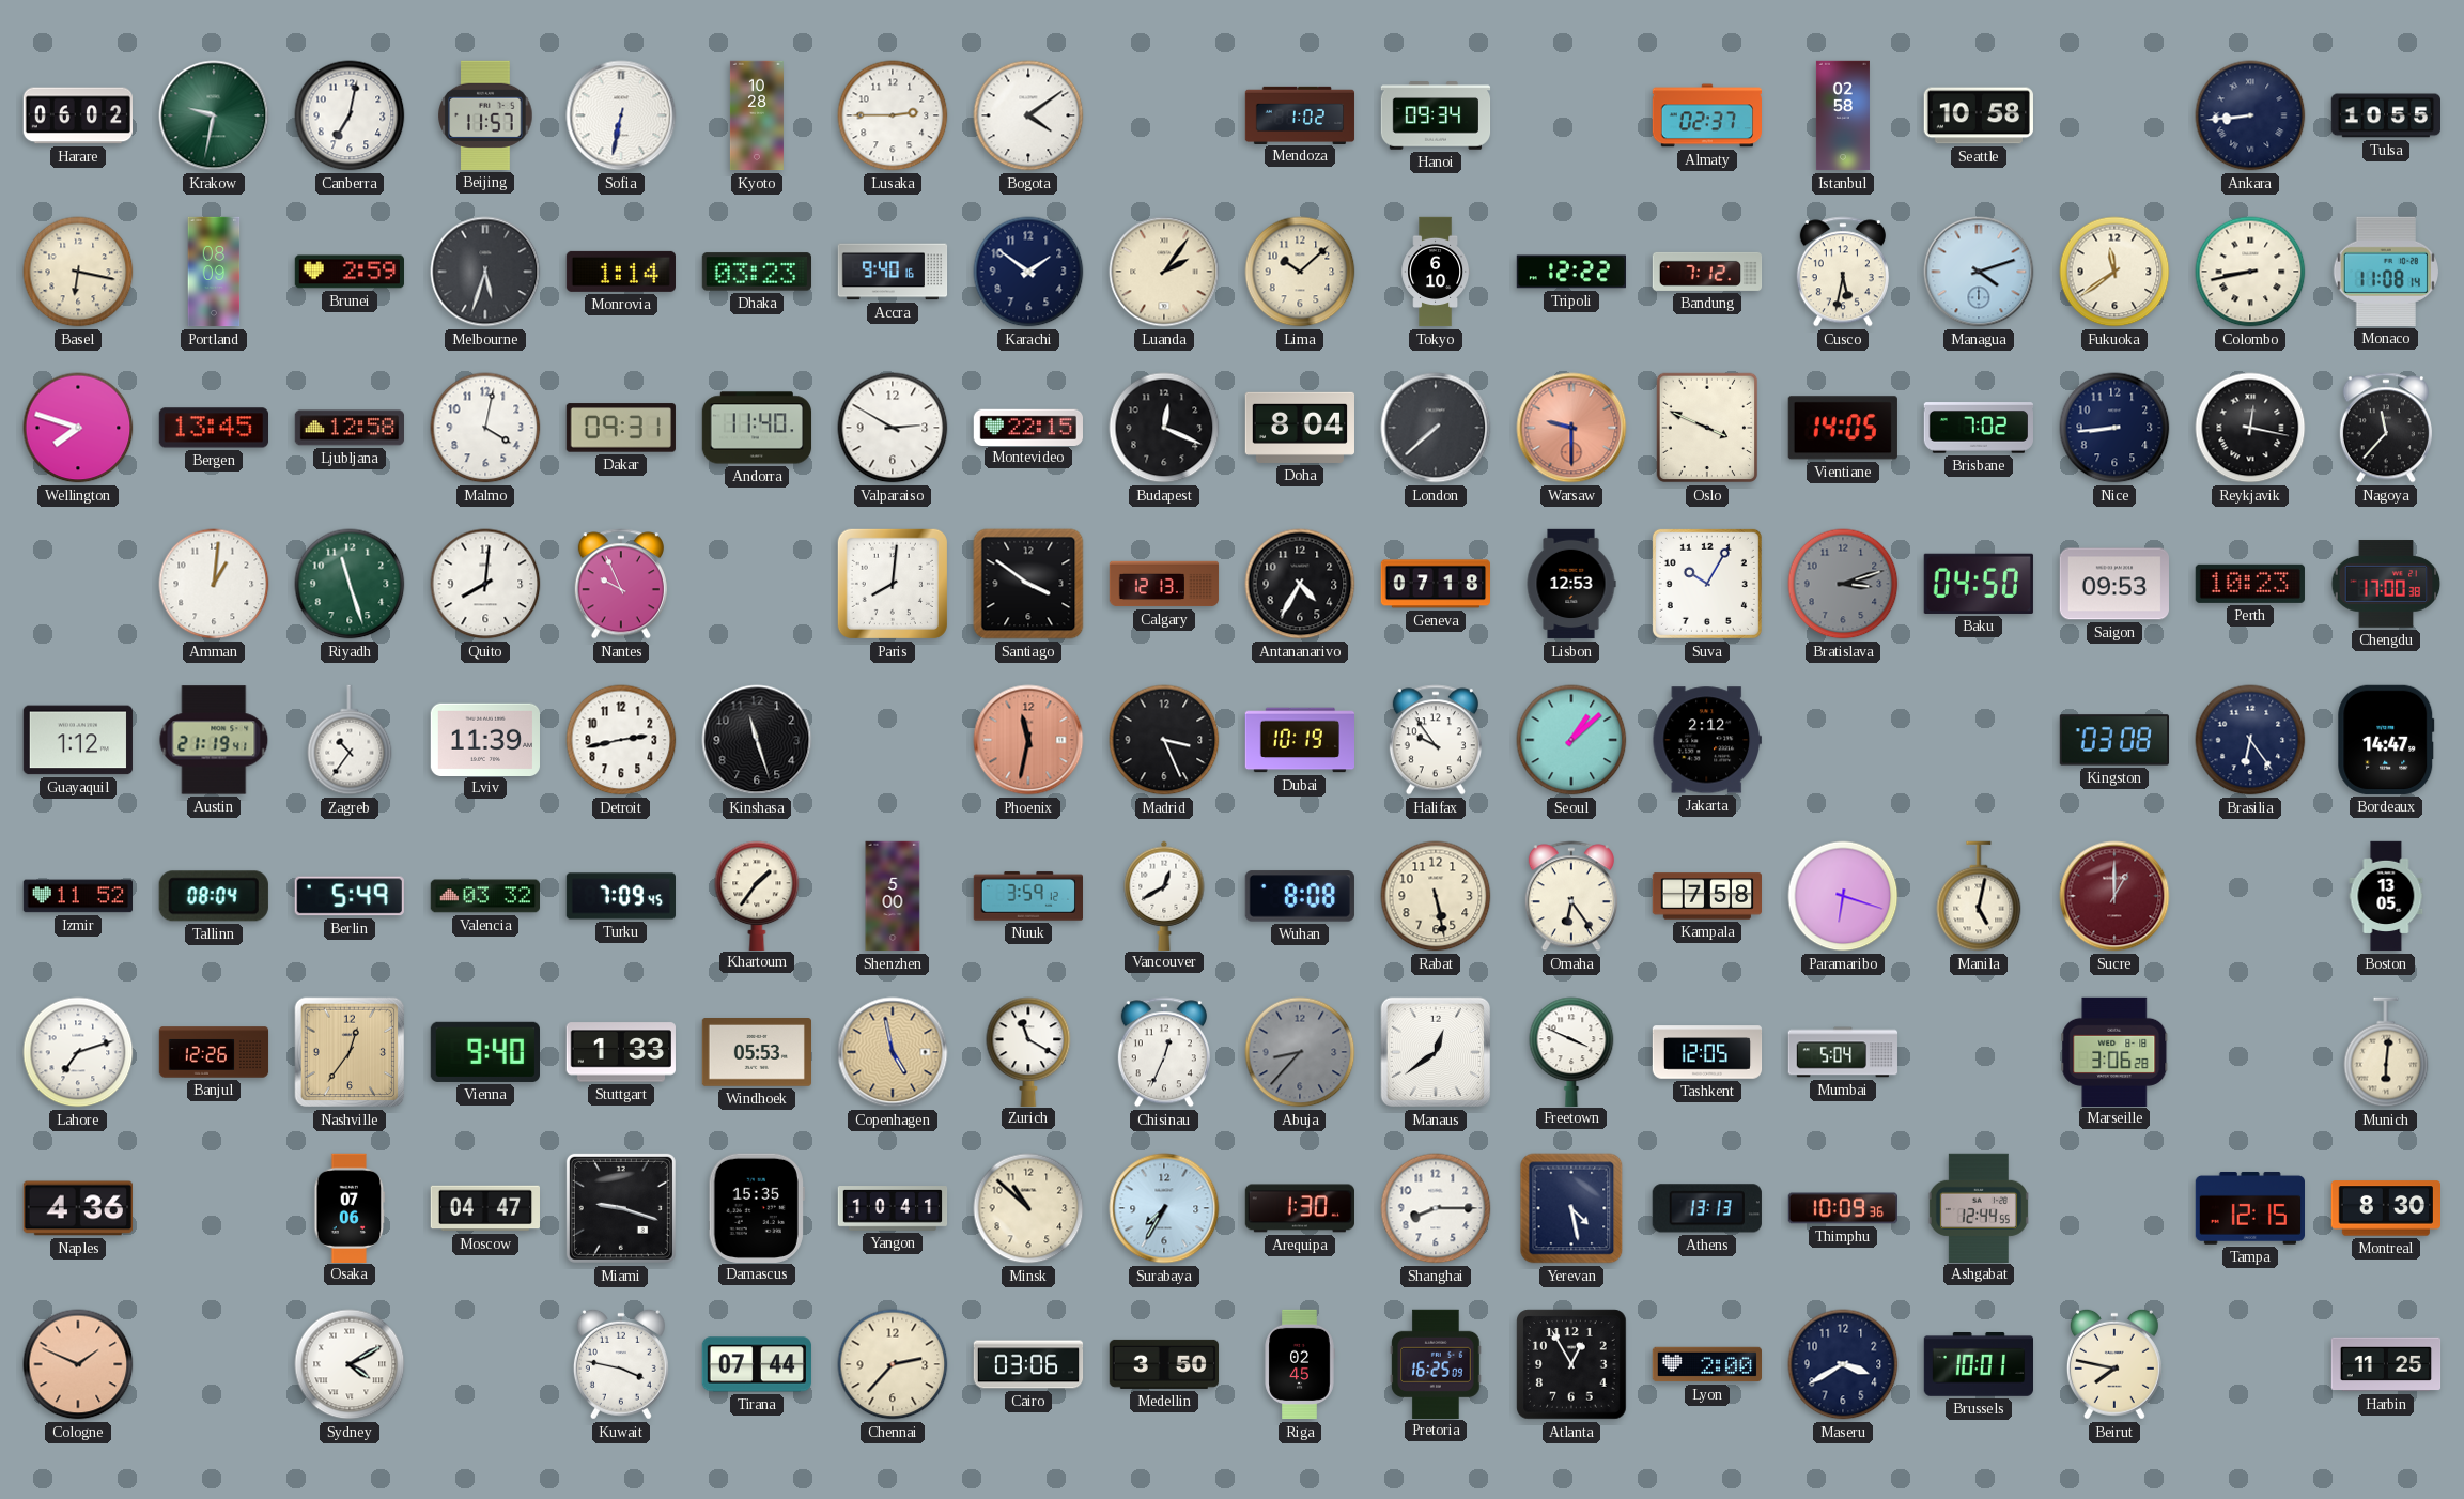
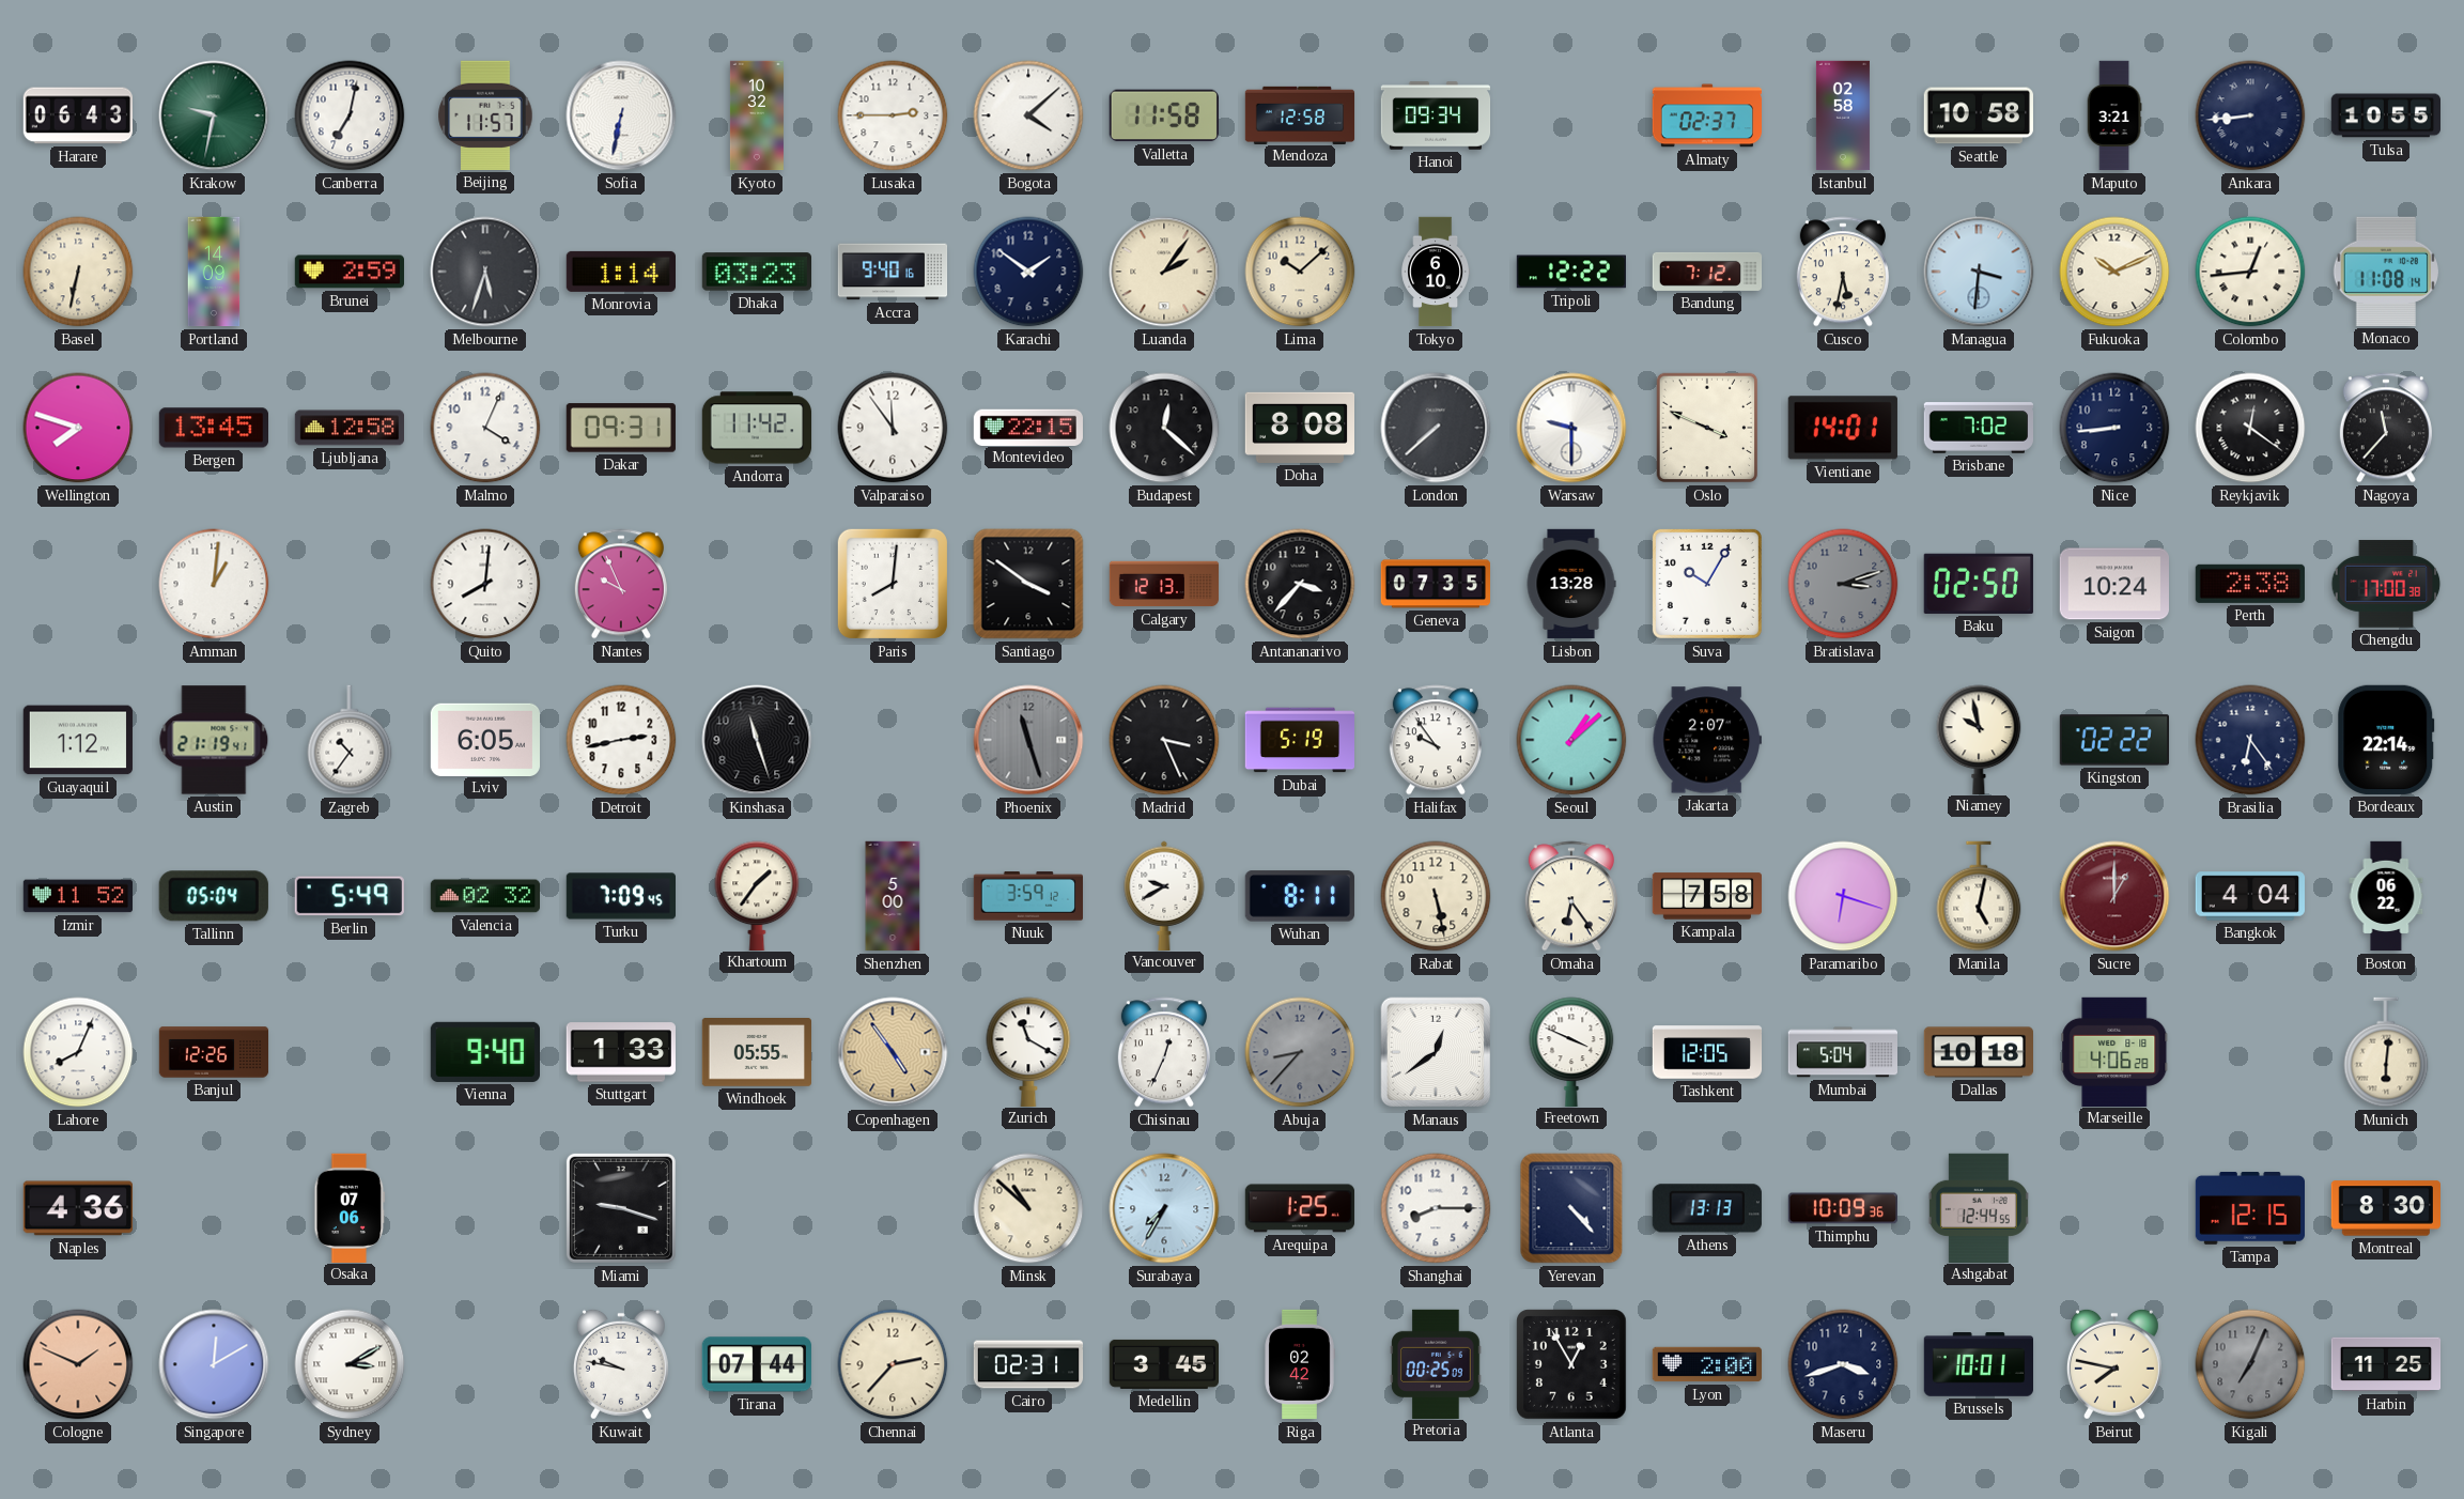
Harare: 06:02 -> 06:43
Kyoto: 10:28 -> 10:32
Bogota: 4:09 -> 4:08
Valletta: none -> 11:58
Mendoza: 1:02 -> 12:58
Maputo: none -> 3:21
Basel: 6:17 -> 6:32
Portland: 08:09 -> 14:09
Managua: 4:12 -> 3:31
Fukuoka: 11:39 -> 10:11
Colombo: 8:43 -> 12:44
Malmo: 4:02 -> 4:04
Andorra: 11:40 -> 11:42
Valparaiso: 2:50 -> 11:54
Budapest: 12:19 -> 12:22
Doha: 8:04 -> 8:08
Warsaw dial: salmon -> white
Vientiane: 14:05 -> 14:01
Reykjavik: 12:17 -> 12:21
Riyadh: 11:27 -> none
Antananarivo: 4:35 -> 3:37
Geneva: 07:18 -> 07:35
Lisbon: 12:53 -> 13:28
Baku: 04:50 -> 02:50
Saigon: 09:53 -> 10:24
Perth: 10:23 -> 2:38
Lviv: 11:39 -> 6:05
Phoenix: 11:32 -> 11:27
Phoenix dial: salmon -> grey
Dubai: 10:19 -> 5:19
Jakarta: 2:12 -> 2:07
Niamey: none -> 9:58
Kingston: 03:08 -> 02:22
Bordeaux: 14:47 -> 22:14
Tallinn: 08:04 -> 05:04
Valencia: 03:32 -> 02:32
Vancouver: 12:40 -> 9:40
Wuhan: 8:08 -> 8:11
Bangkok: none -> 4:04
Boston: 13:05 -> 06:22
Lahore: 7:12 -> 8:04
Nashville: 12:36 -> none
Windhoek: 05:53 -> 05:55
Copenhagen: 4:58 -> 4:54
Dallas: none -> 10:18
Marseille: 3:06 -> 4:06
Moscow: 04:47 -> none
Damascus: 15:35 -> none
Yangon: 10:41 -> none
Arequipa: 1:30 -> 1:25
Yerevan: 4:28 -> 4:23
Singapore: none -> 12:10
Sydney: 4:10 -> 3:10
Kuwait: 3:47 -> 9:47
Cairo: 03:06 -> 02:31
Medellin: 3:50 -> 3:45
Riga: 02:45 -> 02:42
Pretoria: 16:25 -> 00:25
Maseru: 3:40 -> 3:42
Kigali: none -> 7:04
